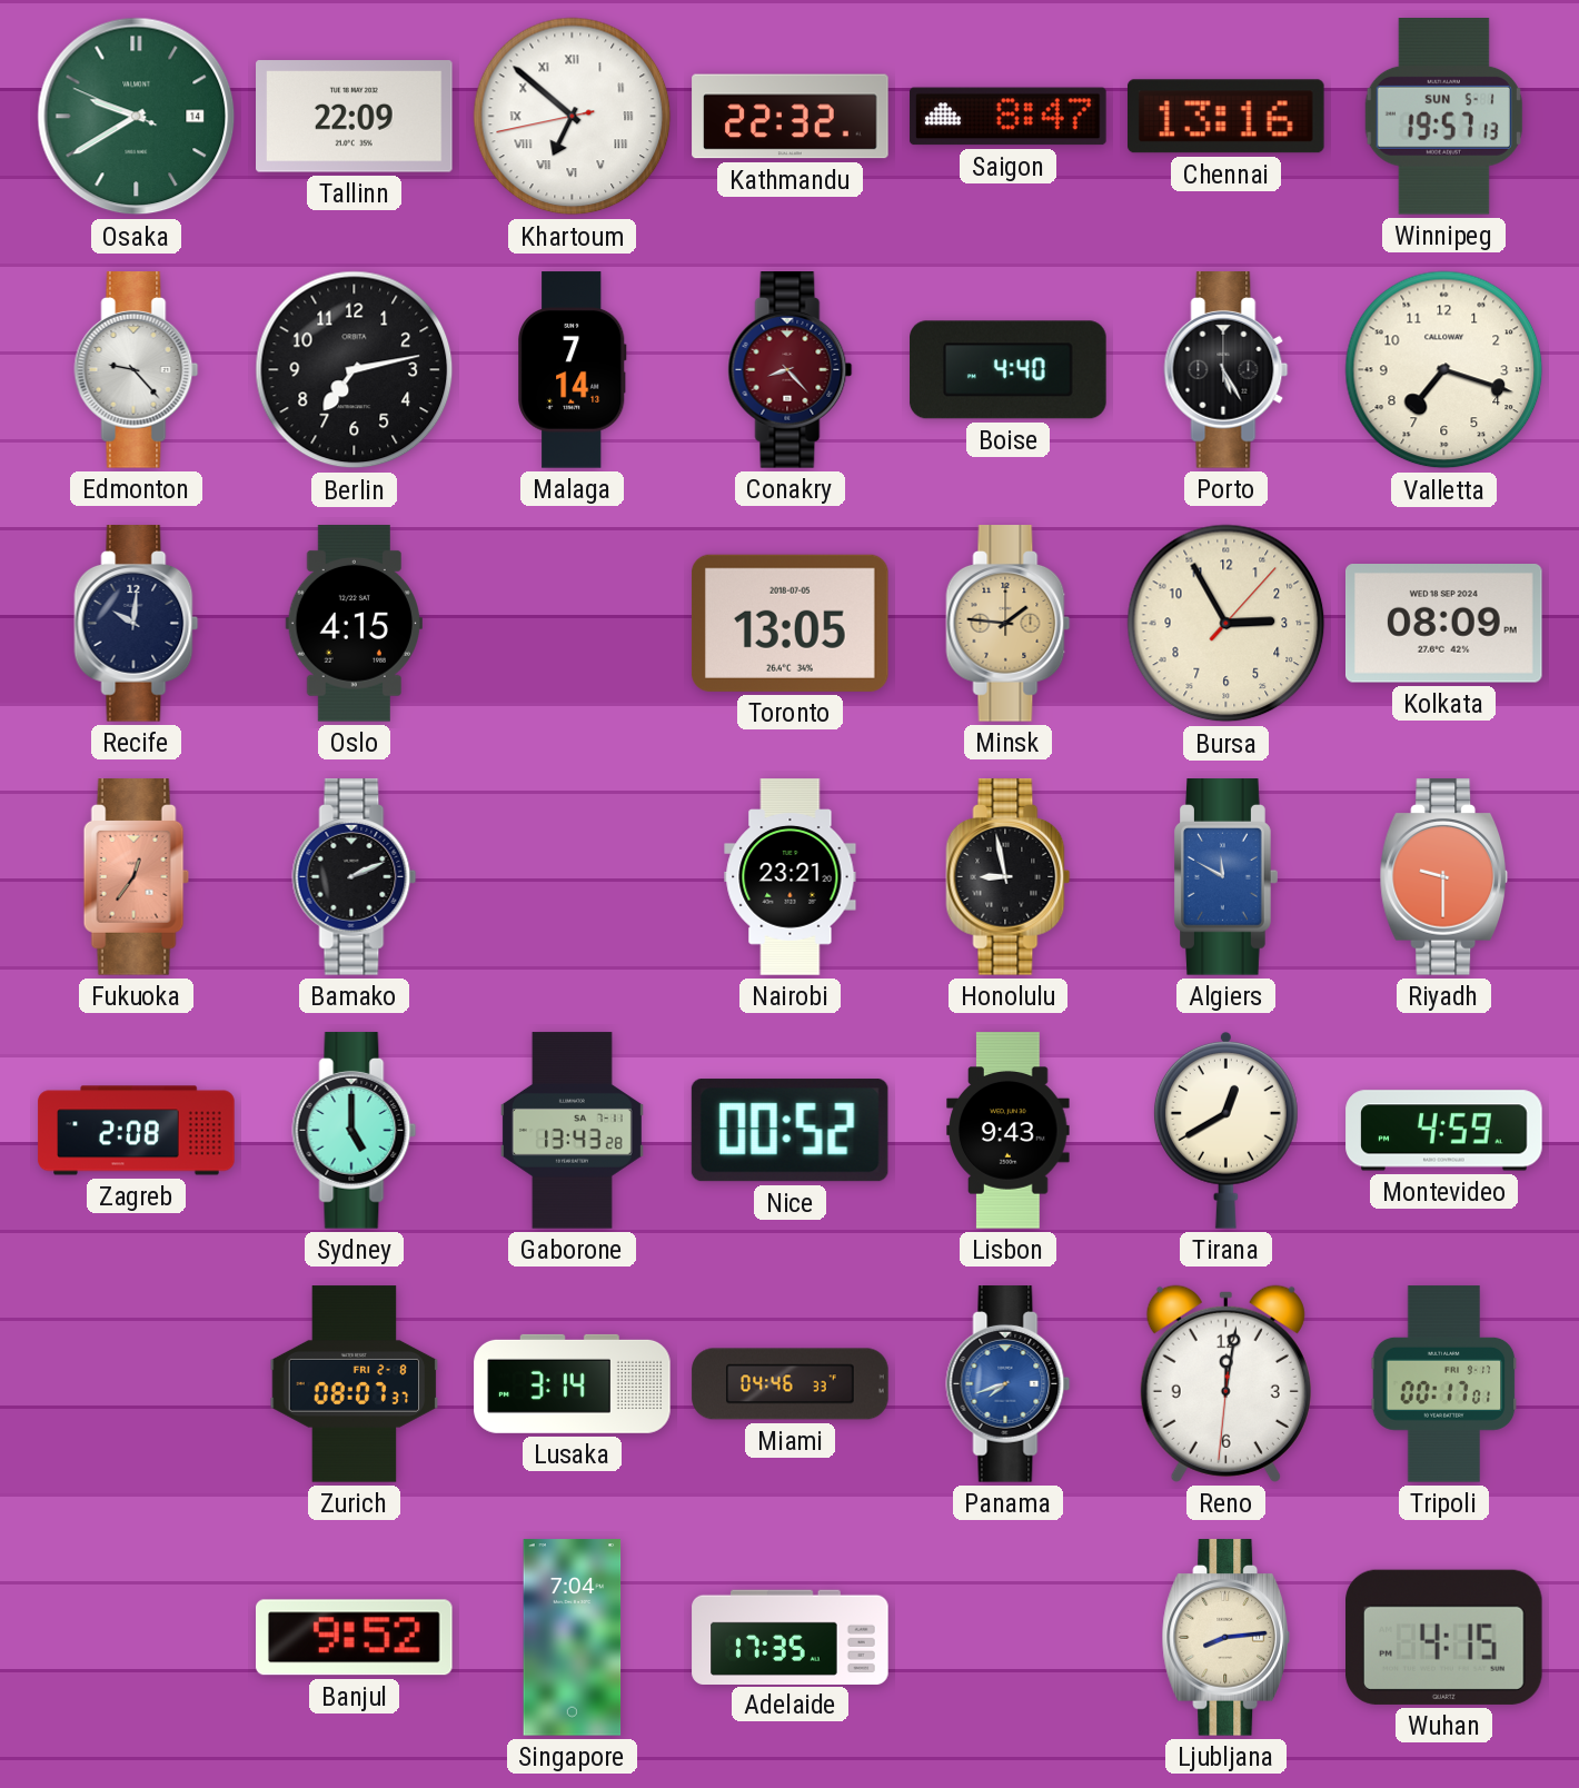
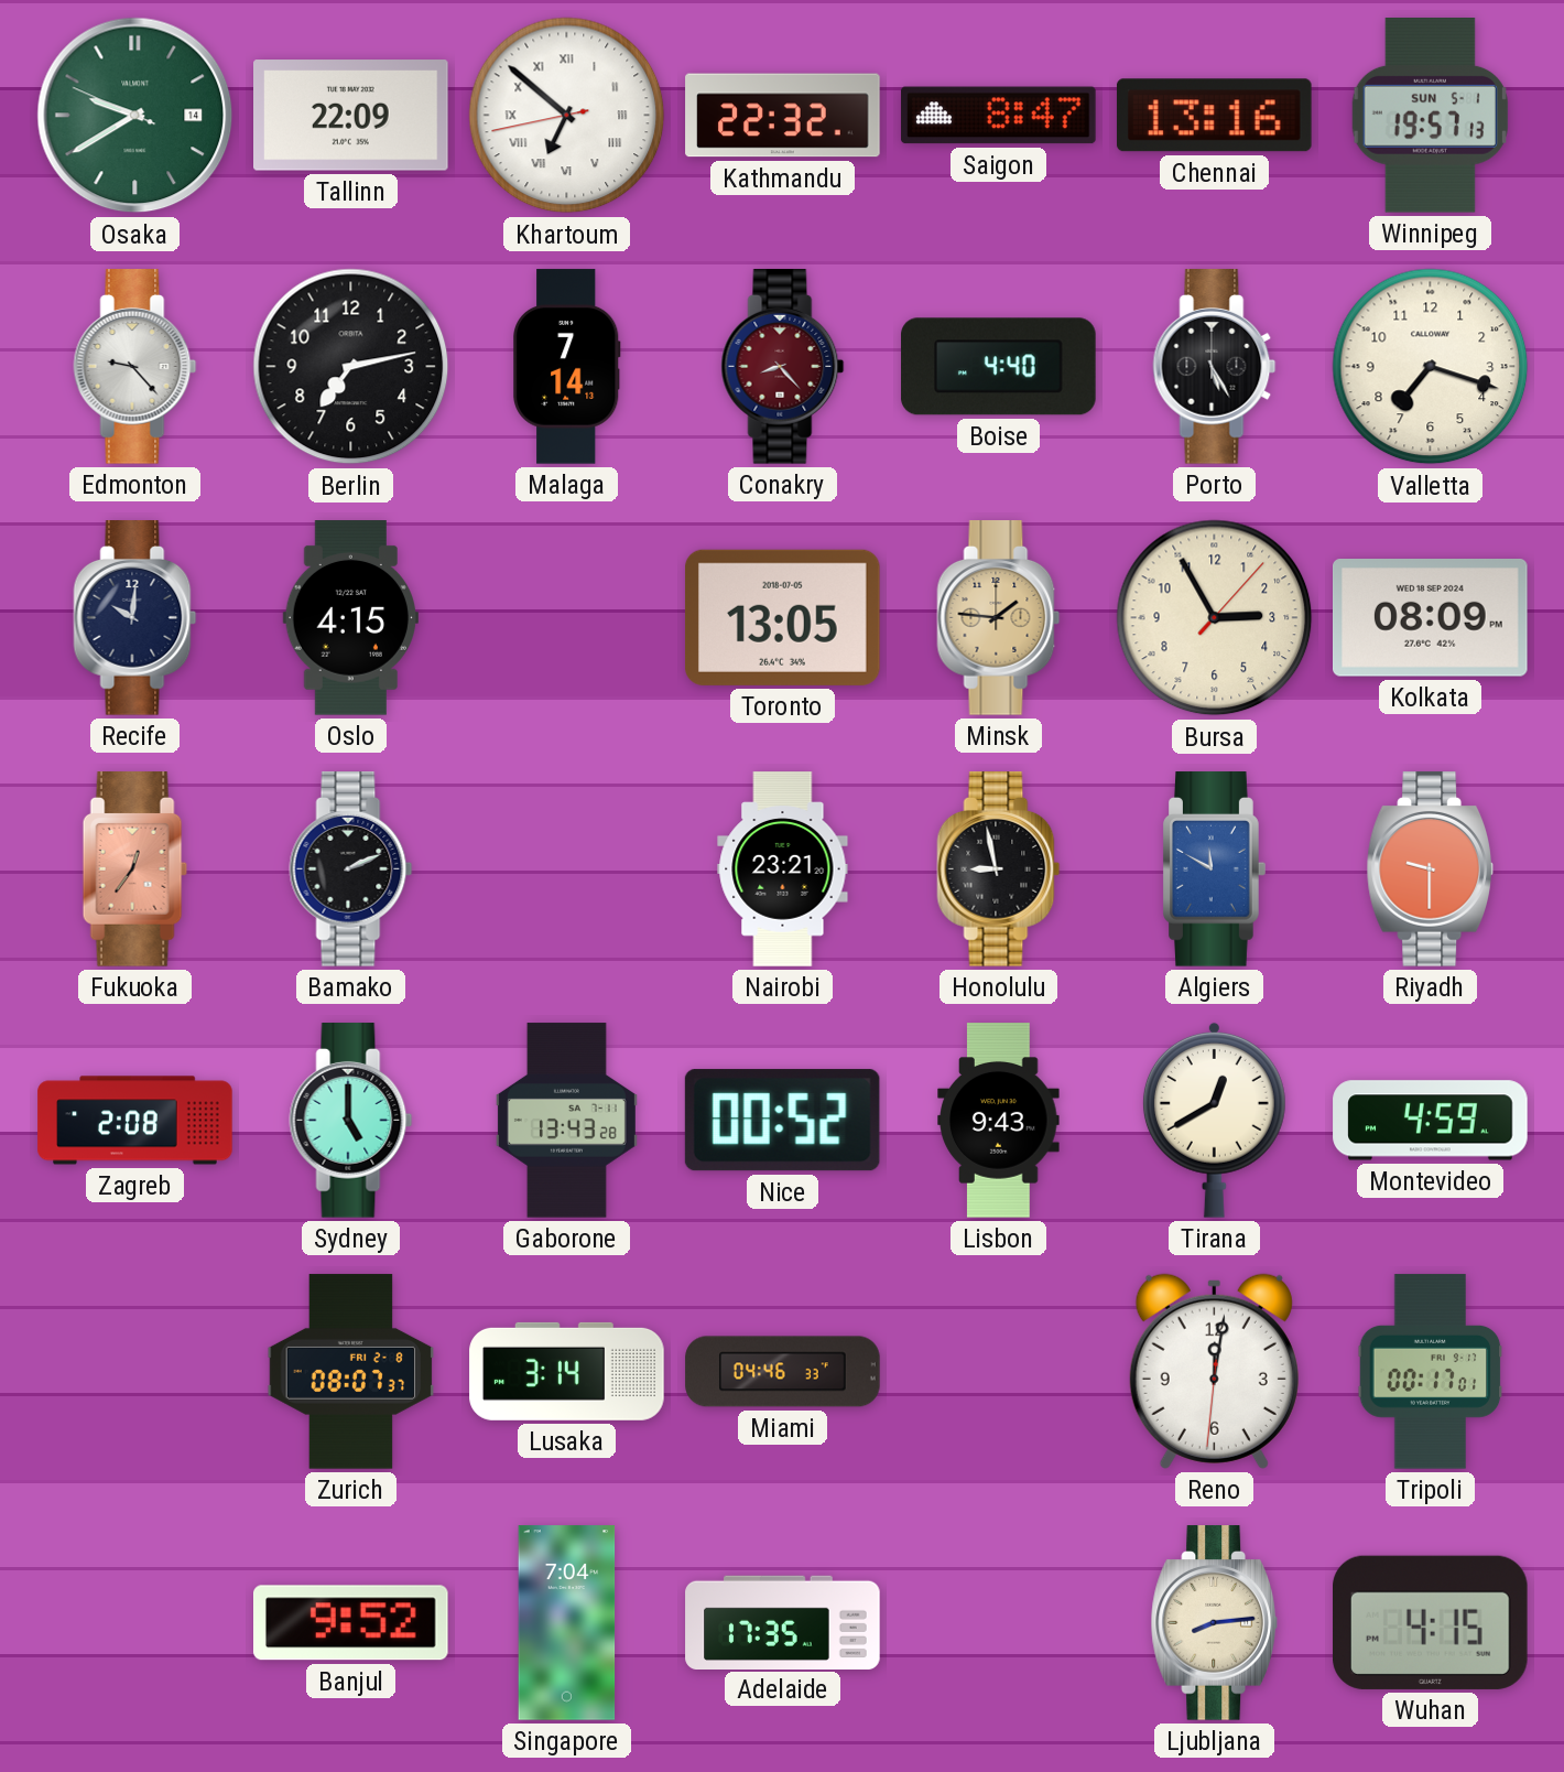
Panama: 7:42 -> none
